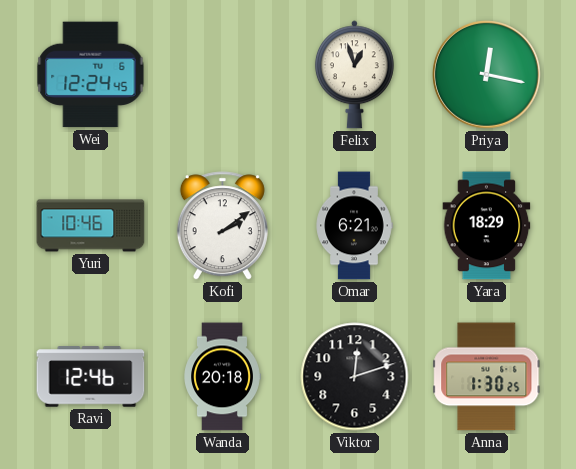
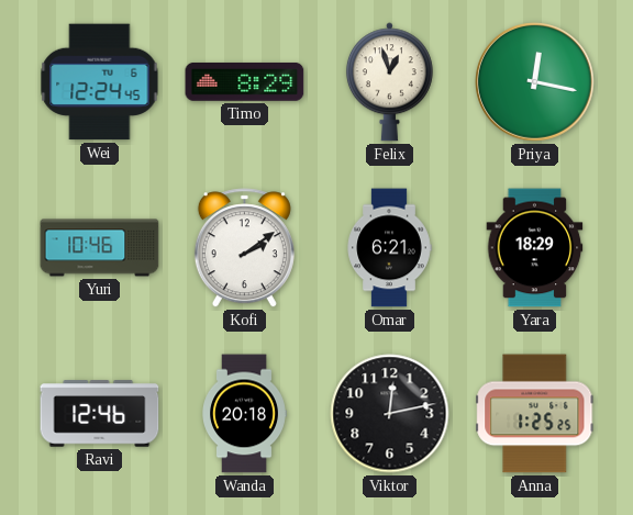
Timo: none -> 8:29
Viktor: 12:12 -> 12:13
Anna: 1:30 -> 1:25
